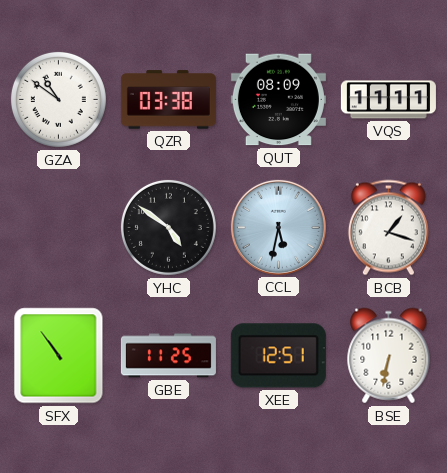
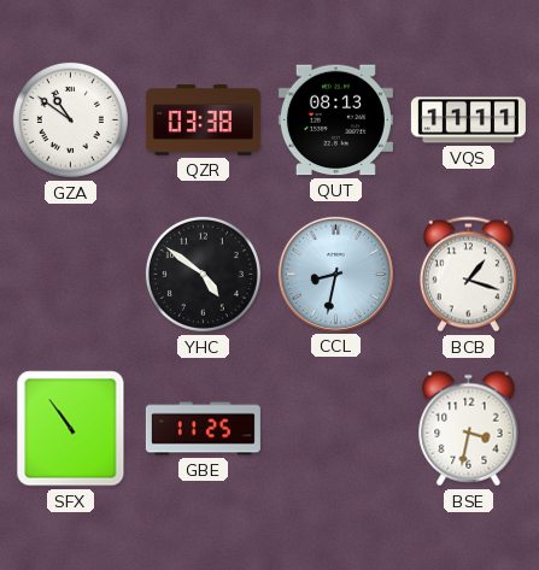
QUT: 08:09 -> 08:13
CCL: 5:32 -> 8:32
XEE: 12:51 -> none
BSE: 6:32 -> 3:32
